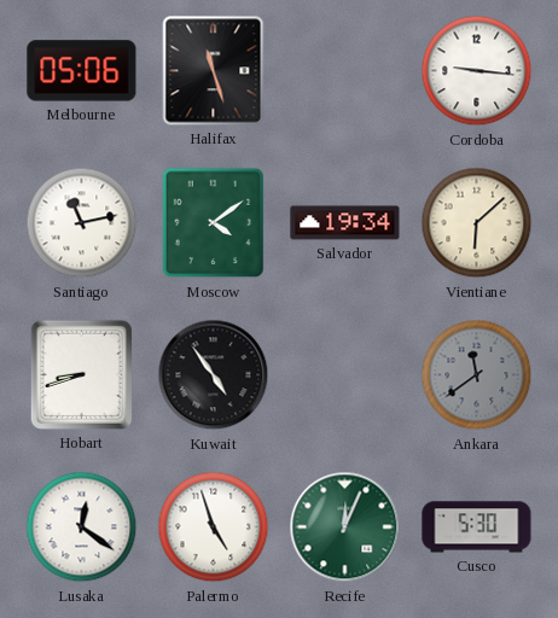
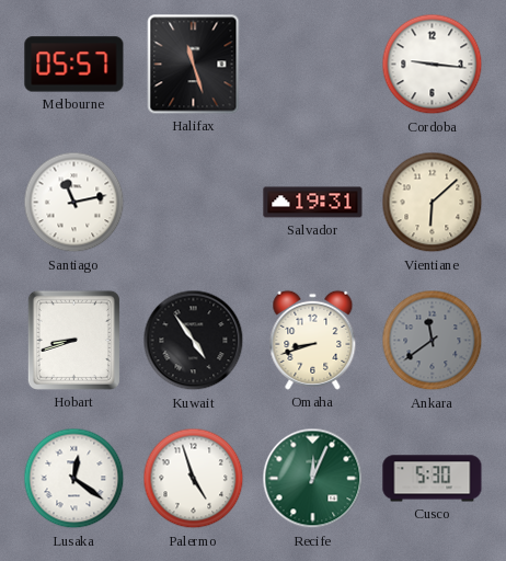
Melbourne: 05:06 -> 05:57
Moscow: 4:09 -> none
Salvador: 19:34 -> 19:31
Omaha: none -> 8:42
